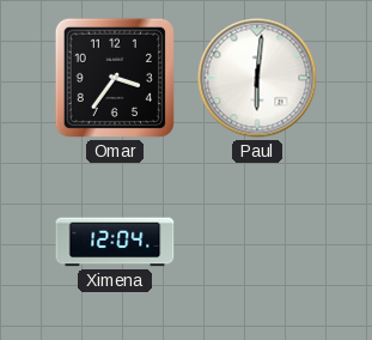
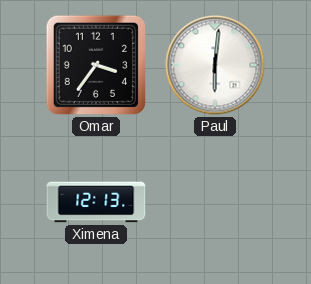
Ximena: 12:04 -> 12:13
